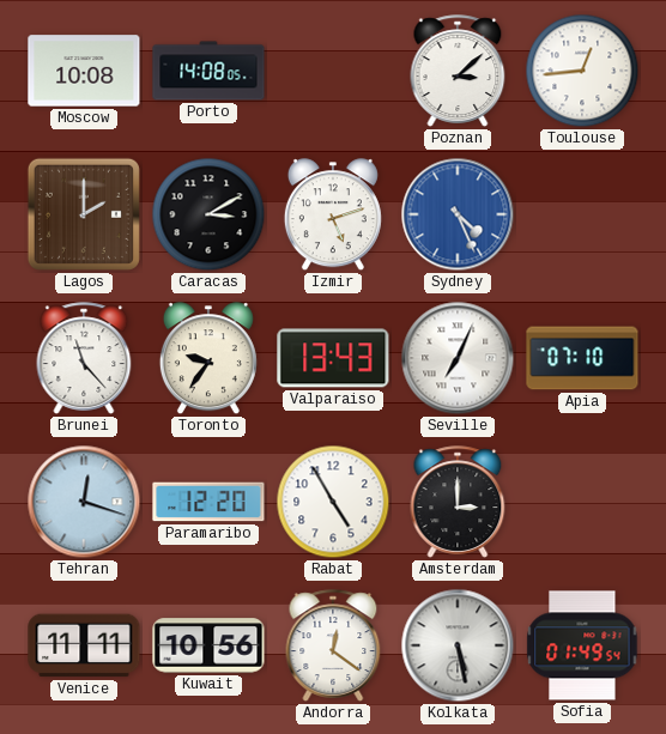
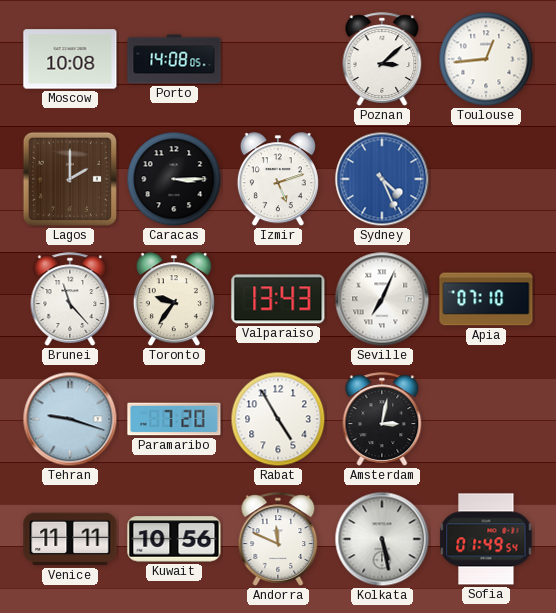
Caracas: 3:10 -> 3:15
Tehran: 12:18 -> 9:18
Paramaribo: 12:20 -> 7:20
Amsterdam: 3:00 -> 3:02
Andorra: 12:21 -> 11:49
